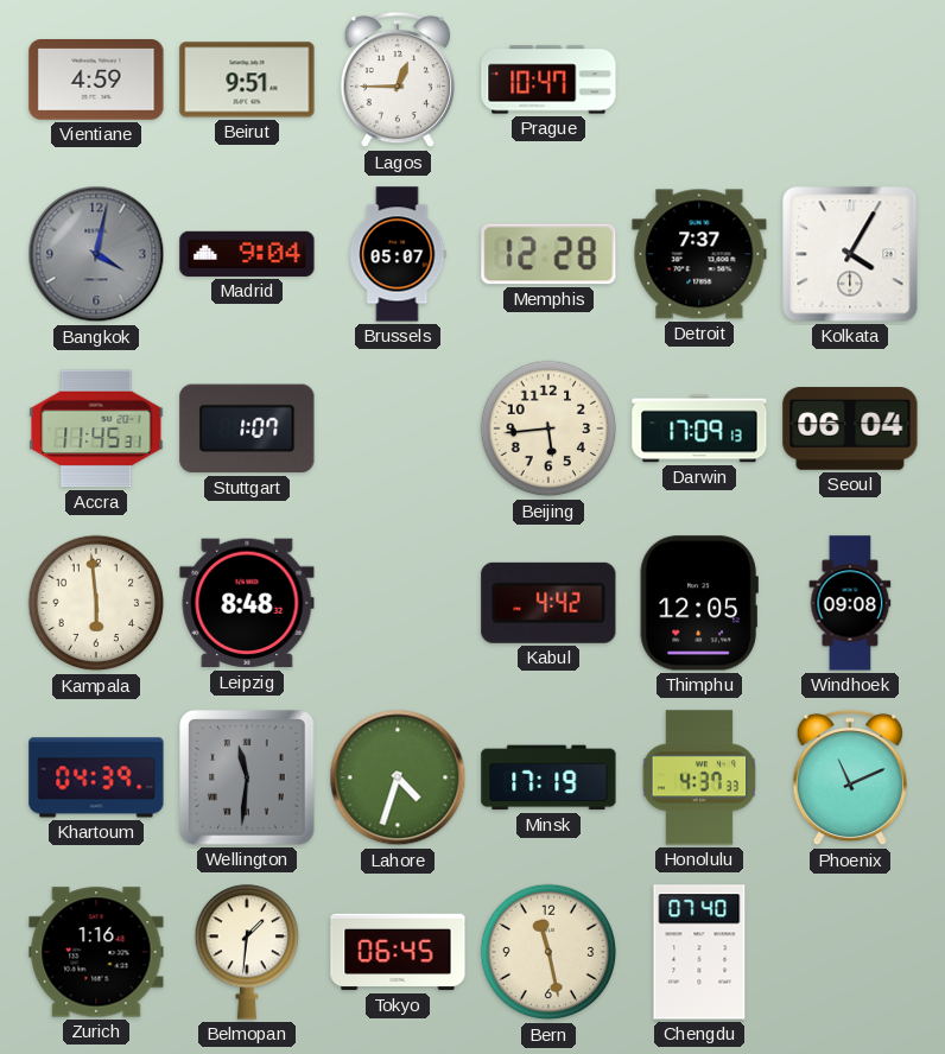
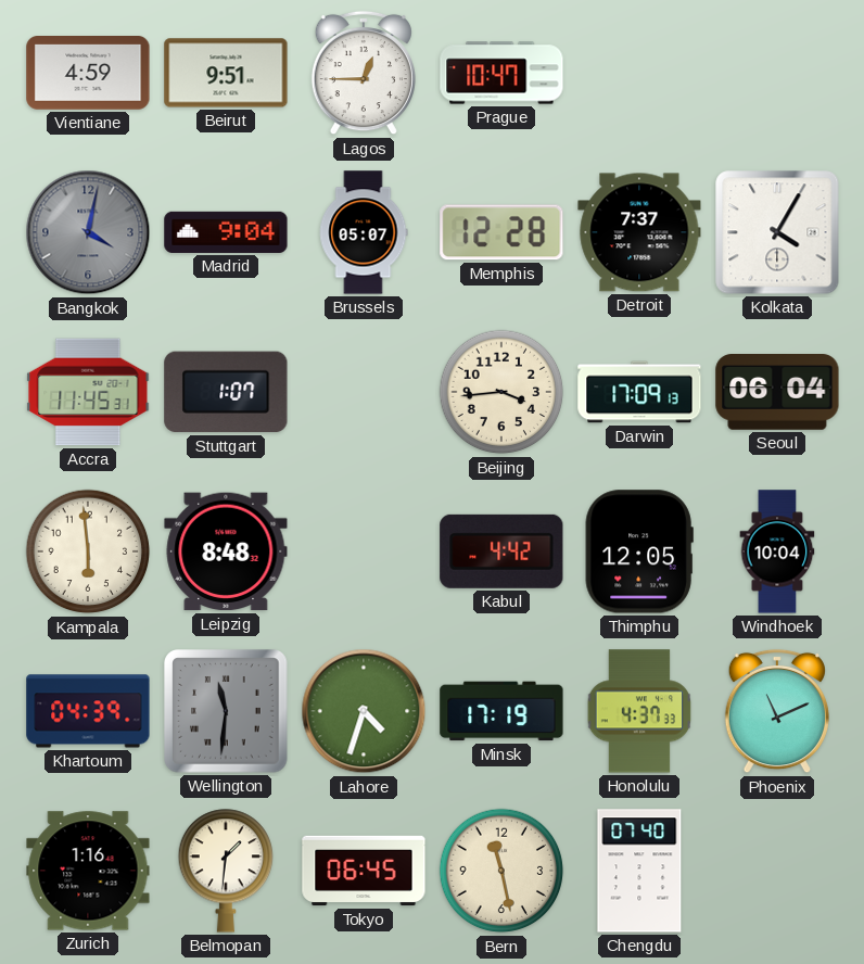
Beijing: 5:44 -> 3:44
Windhoek: 09:08 -> 10:04
